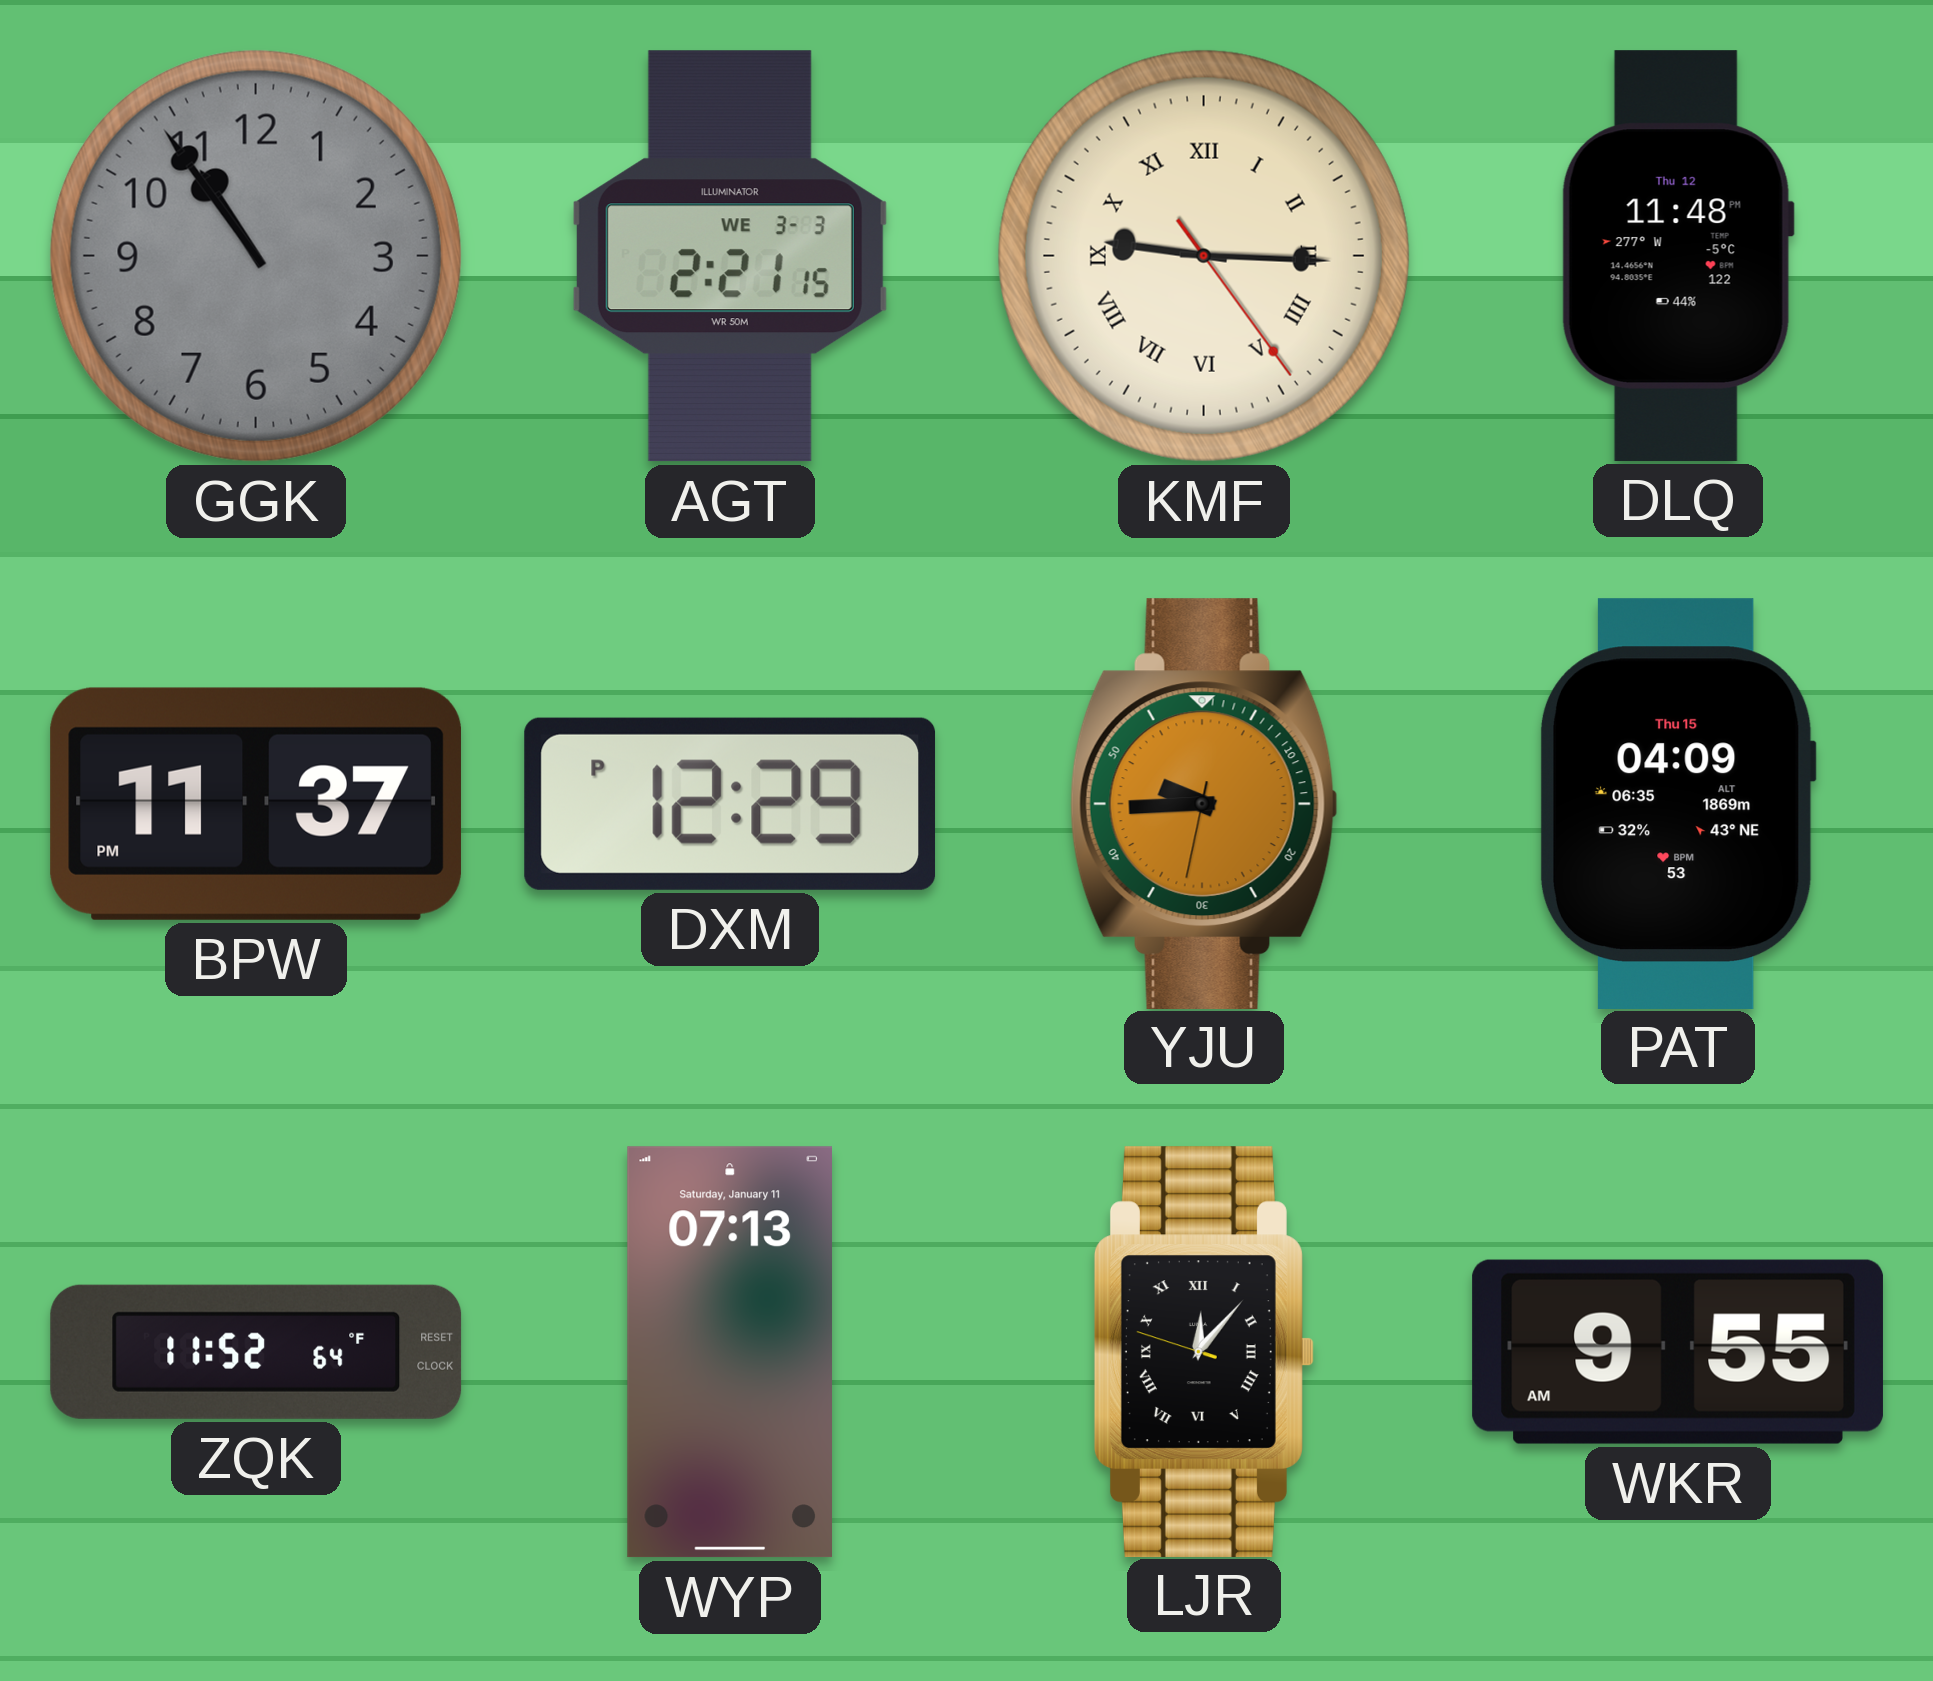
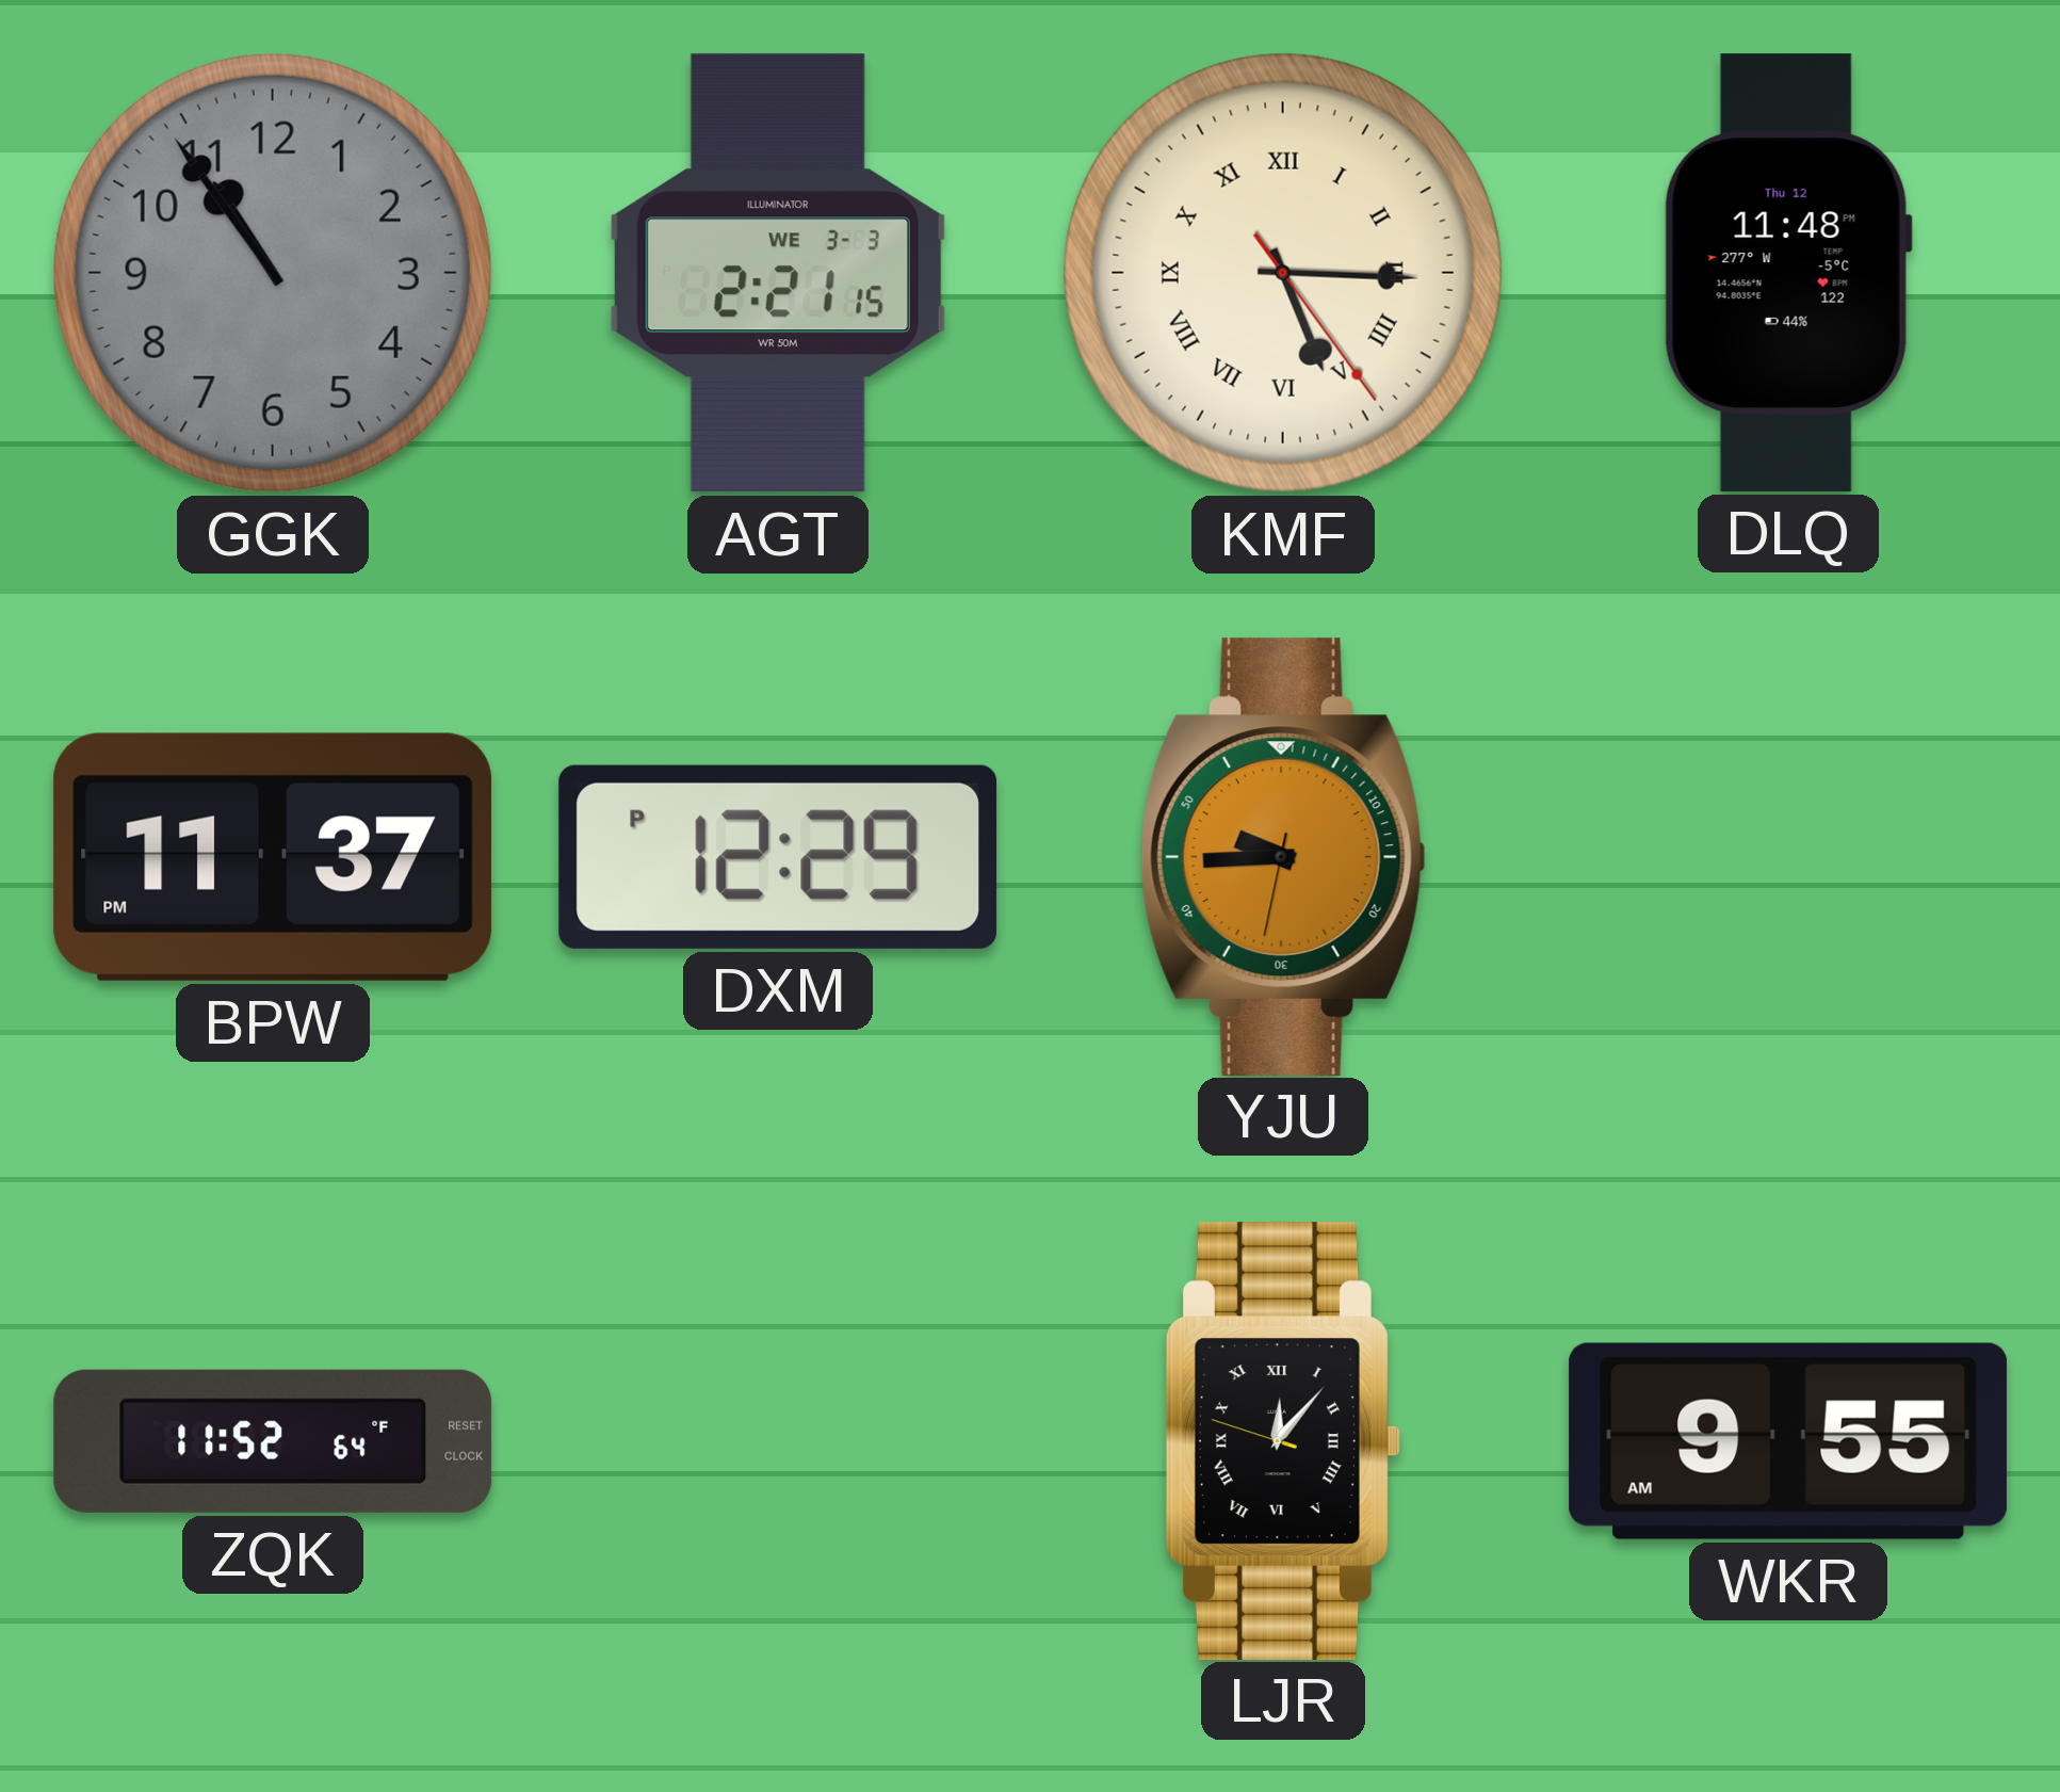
KMF: 9:15 -> 5:15
PAT: 04:09 -> none
WYP: 07:13 -> none
